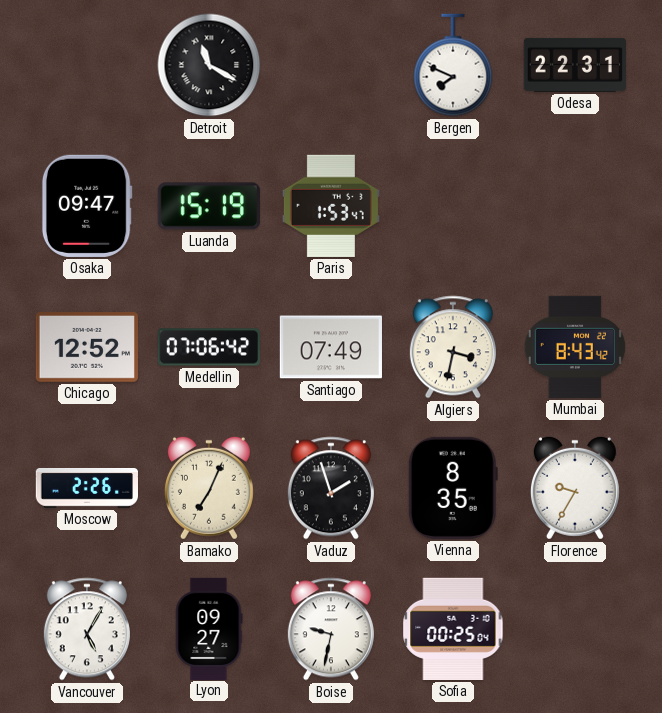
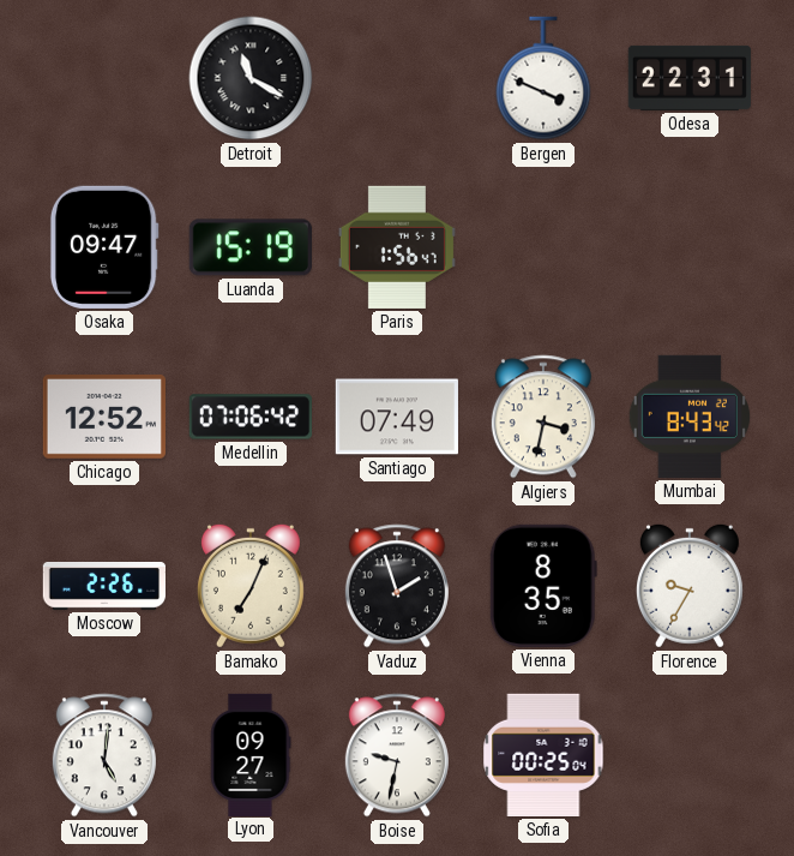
Bergen: 7:49 -> 3:49
Paris: 1:53 -> 1:56
Vancouver: 5:05 -> 5:01
